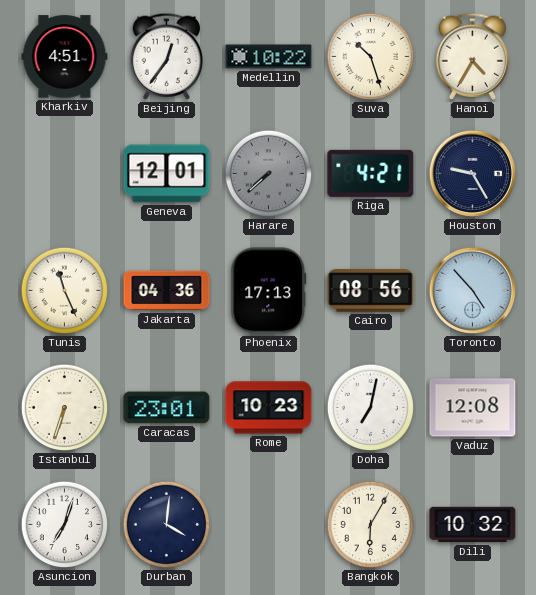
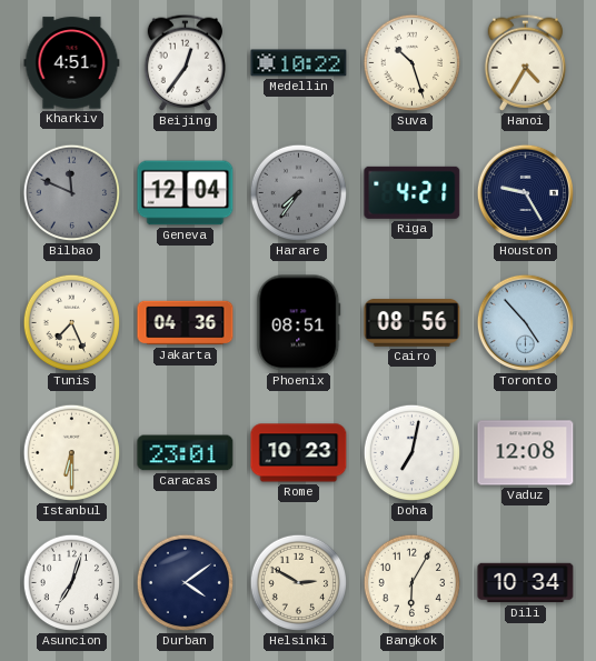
Bilbao: none -> 11:49
Geneva: 12:01 -> 12:04
Harare: 7:38 -> 7:36
Tunis: 11:26 -> 7:26
Phoenix: 17:13 -> 08:51
Istanbul: 6:33 -> 6:30
Durban: 4:01 -> 4:09
Helsinki: none -> 2:50
Dili: 10:32 -> 10:34
